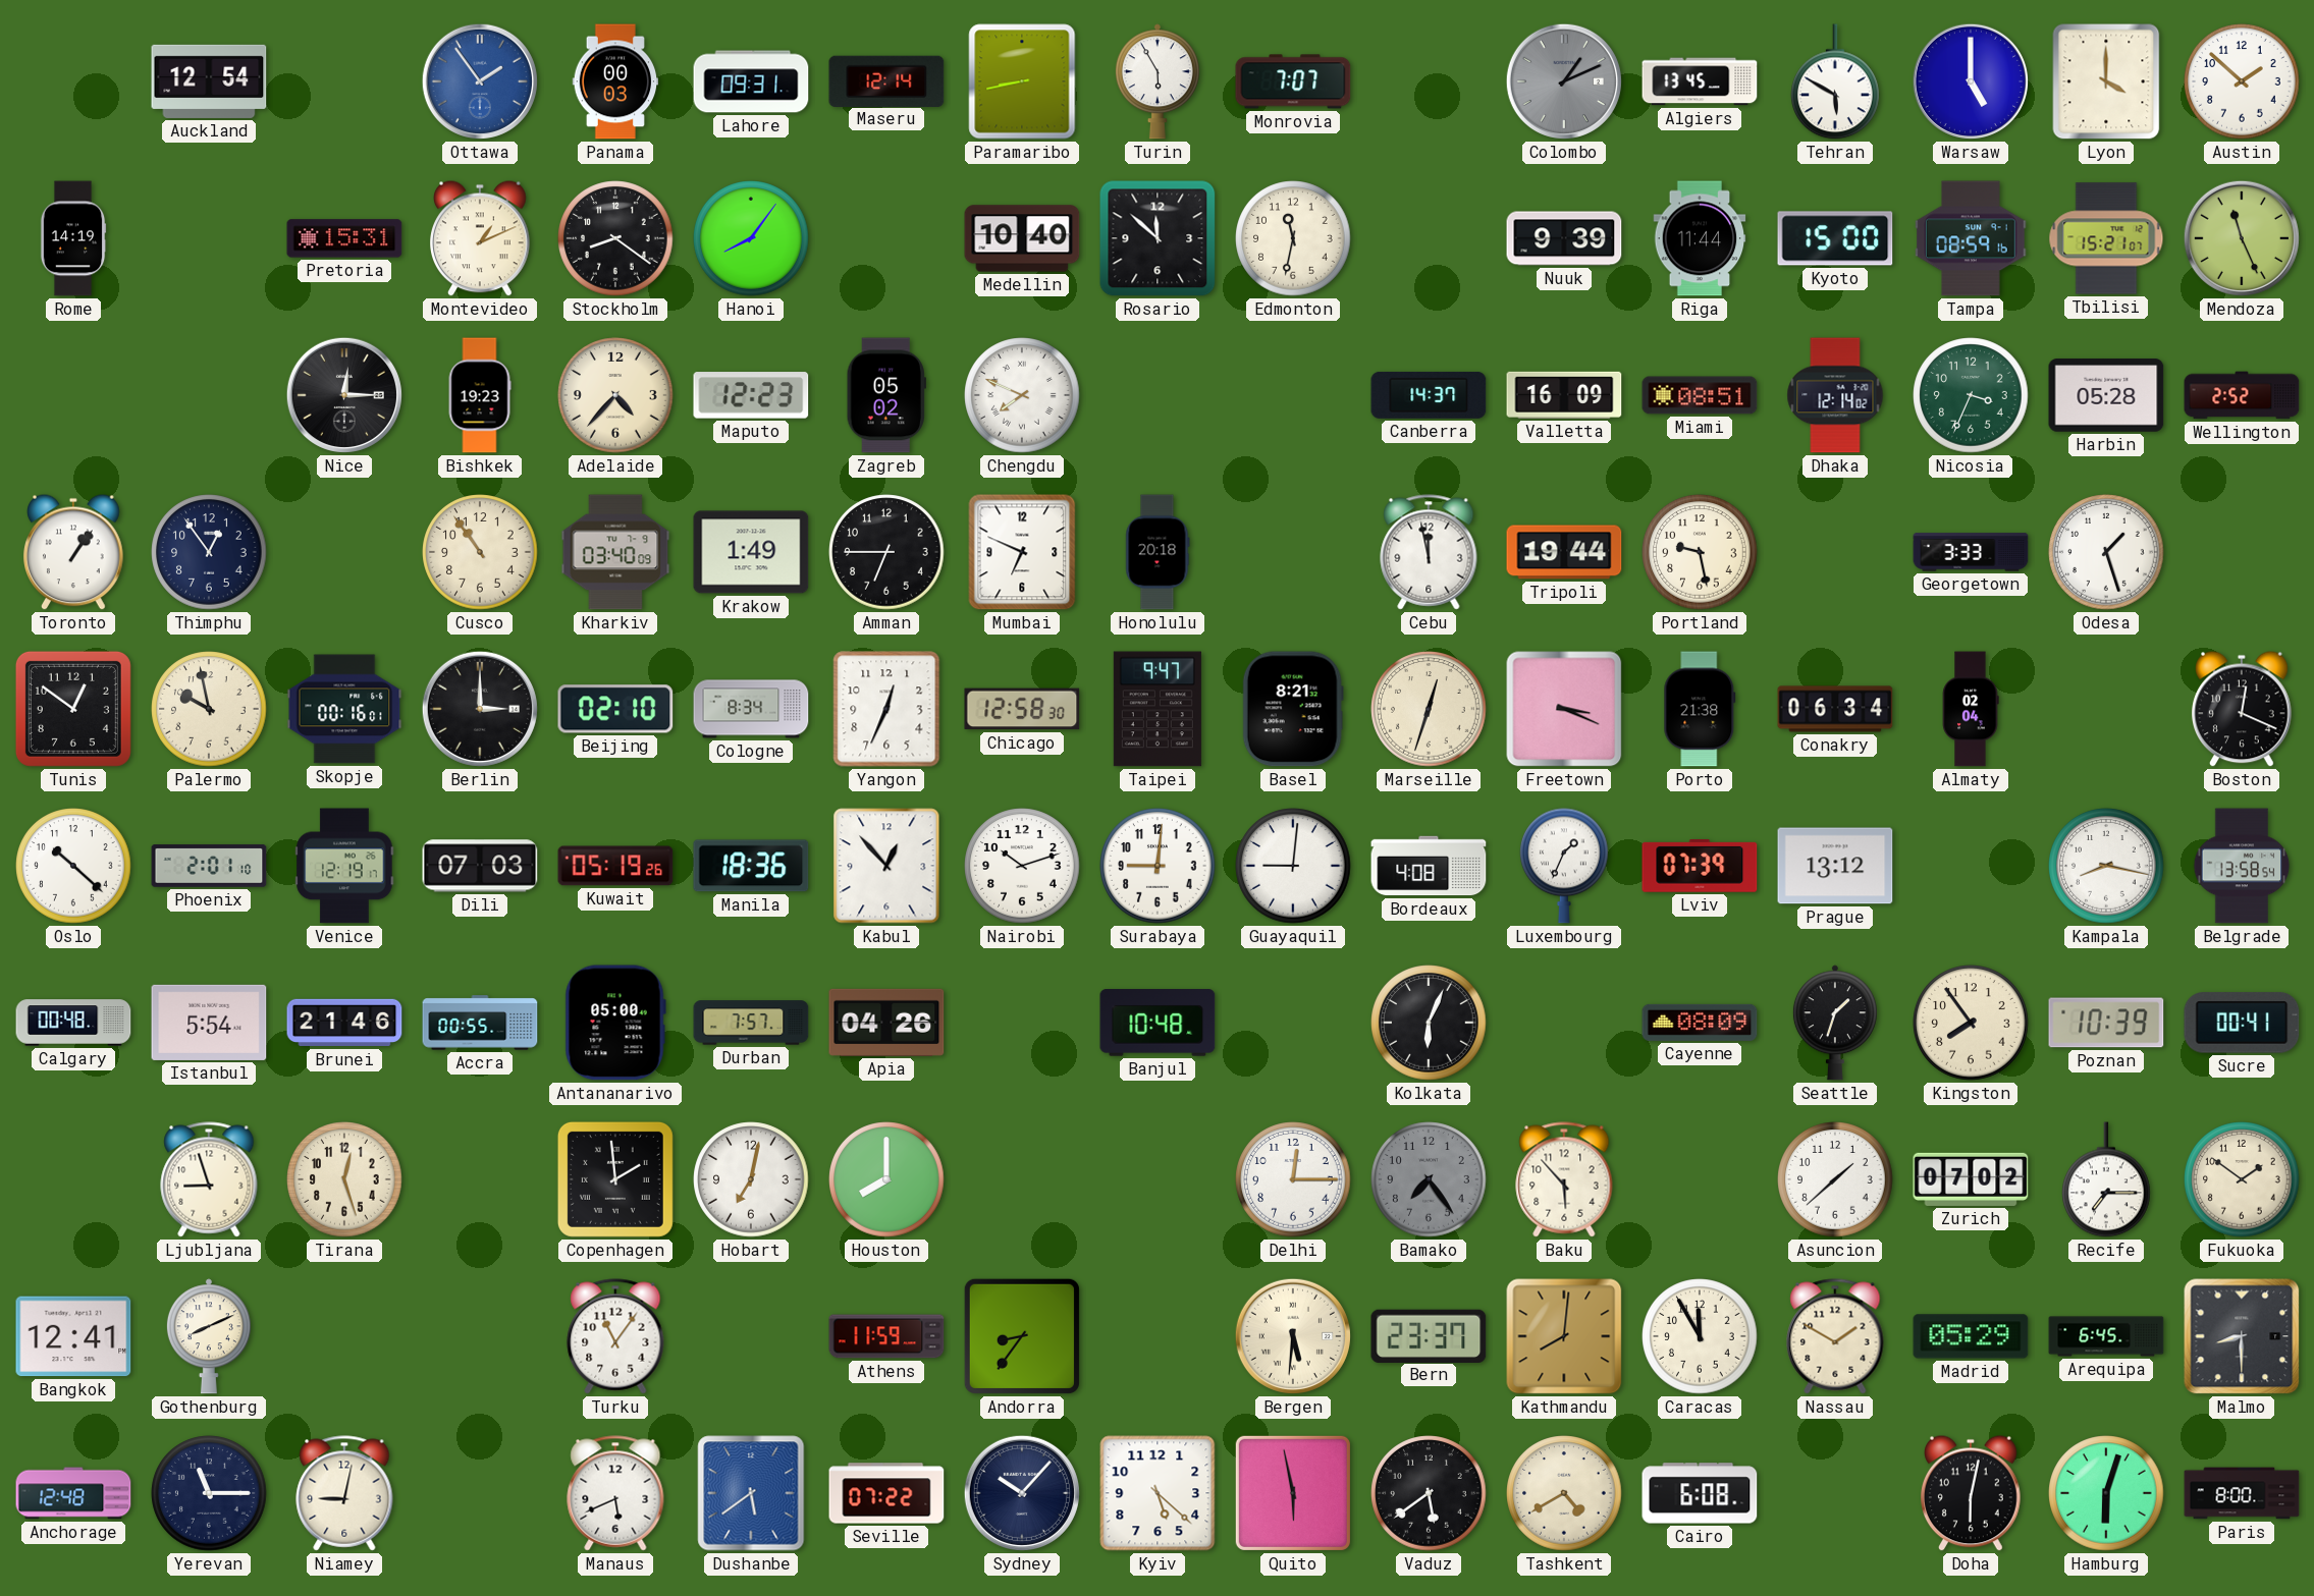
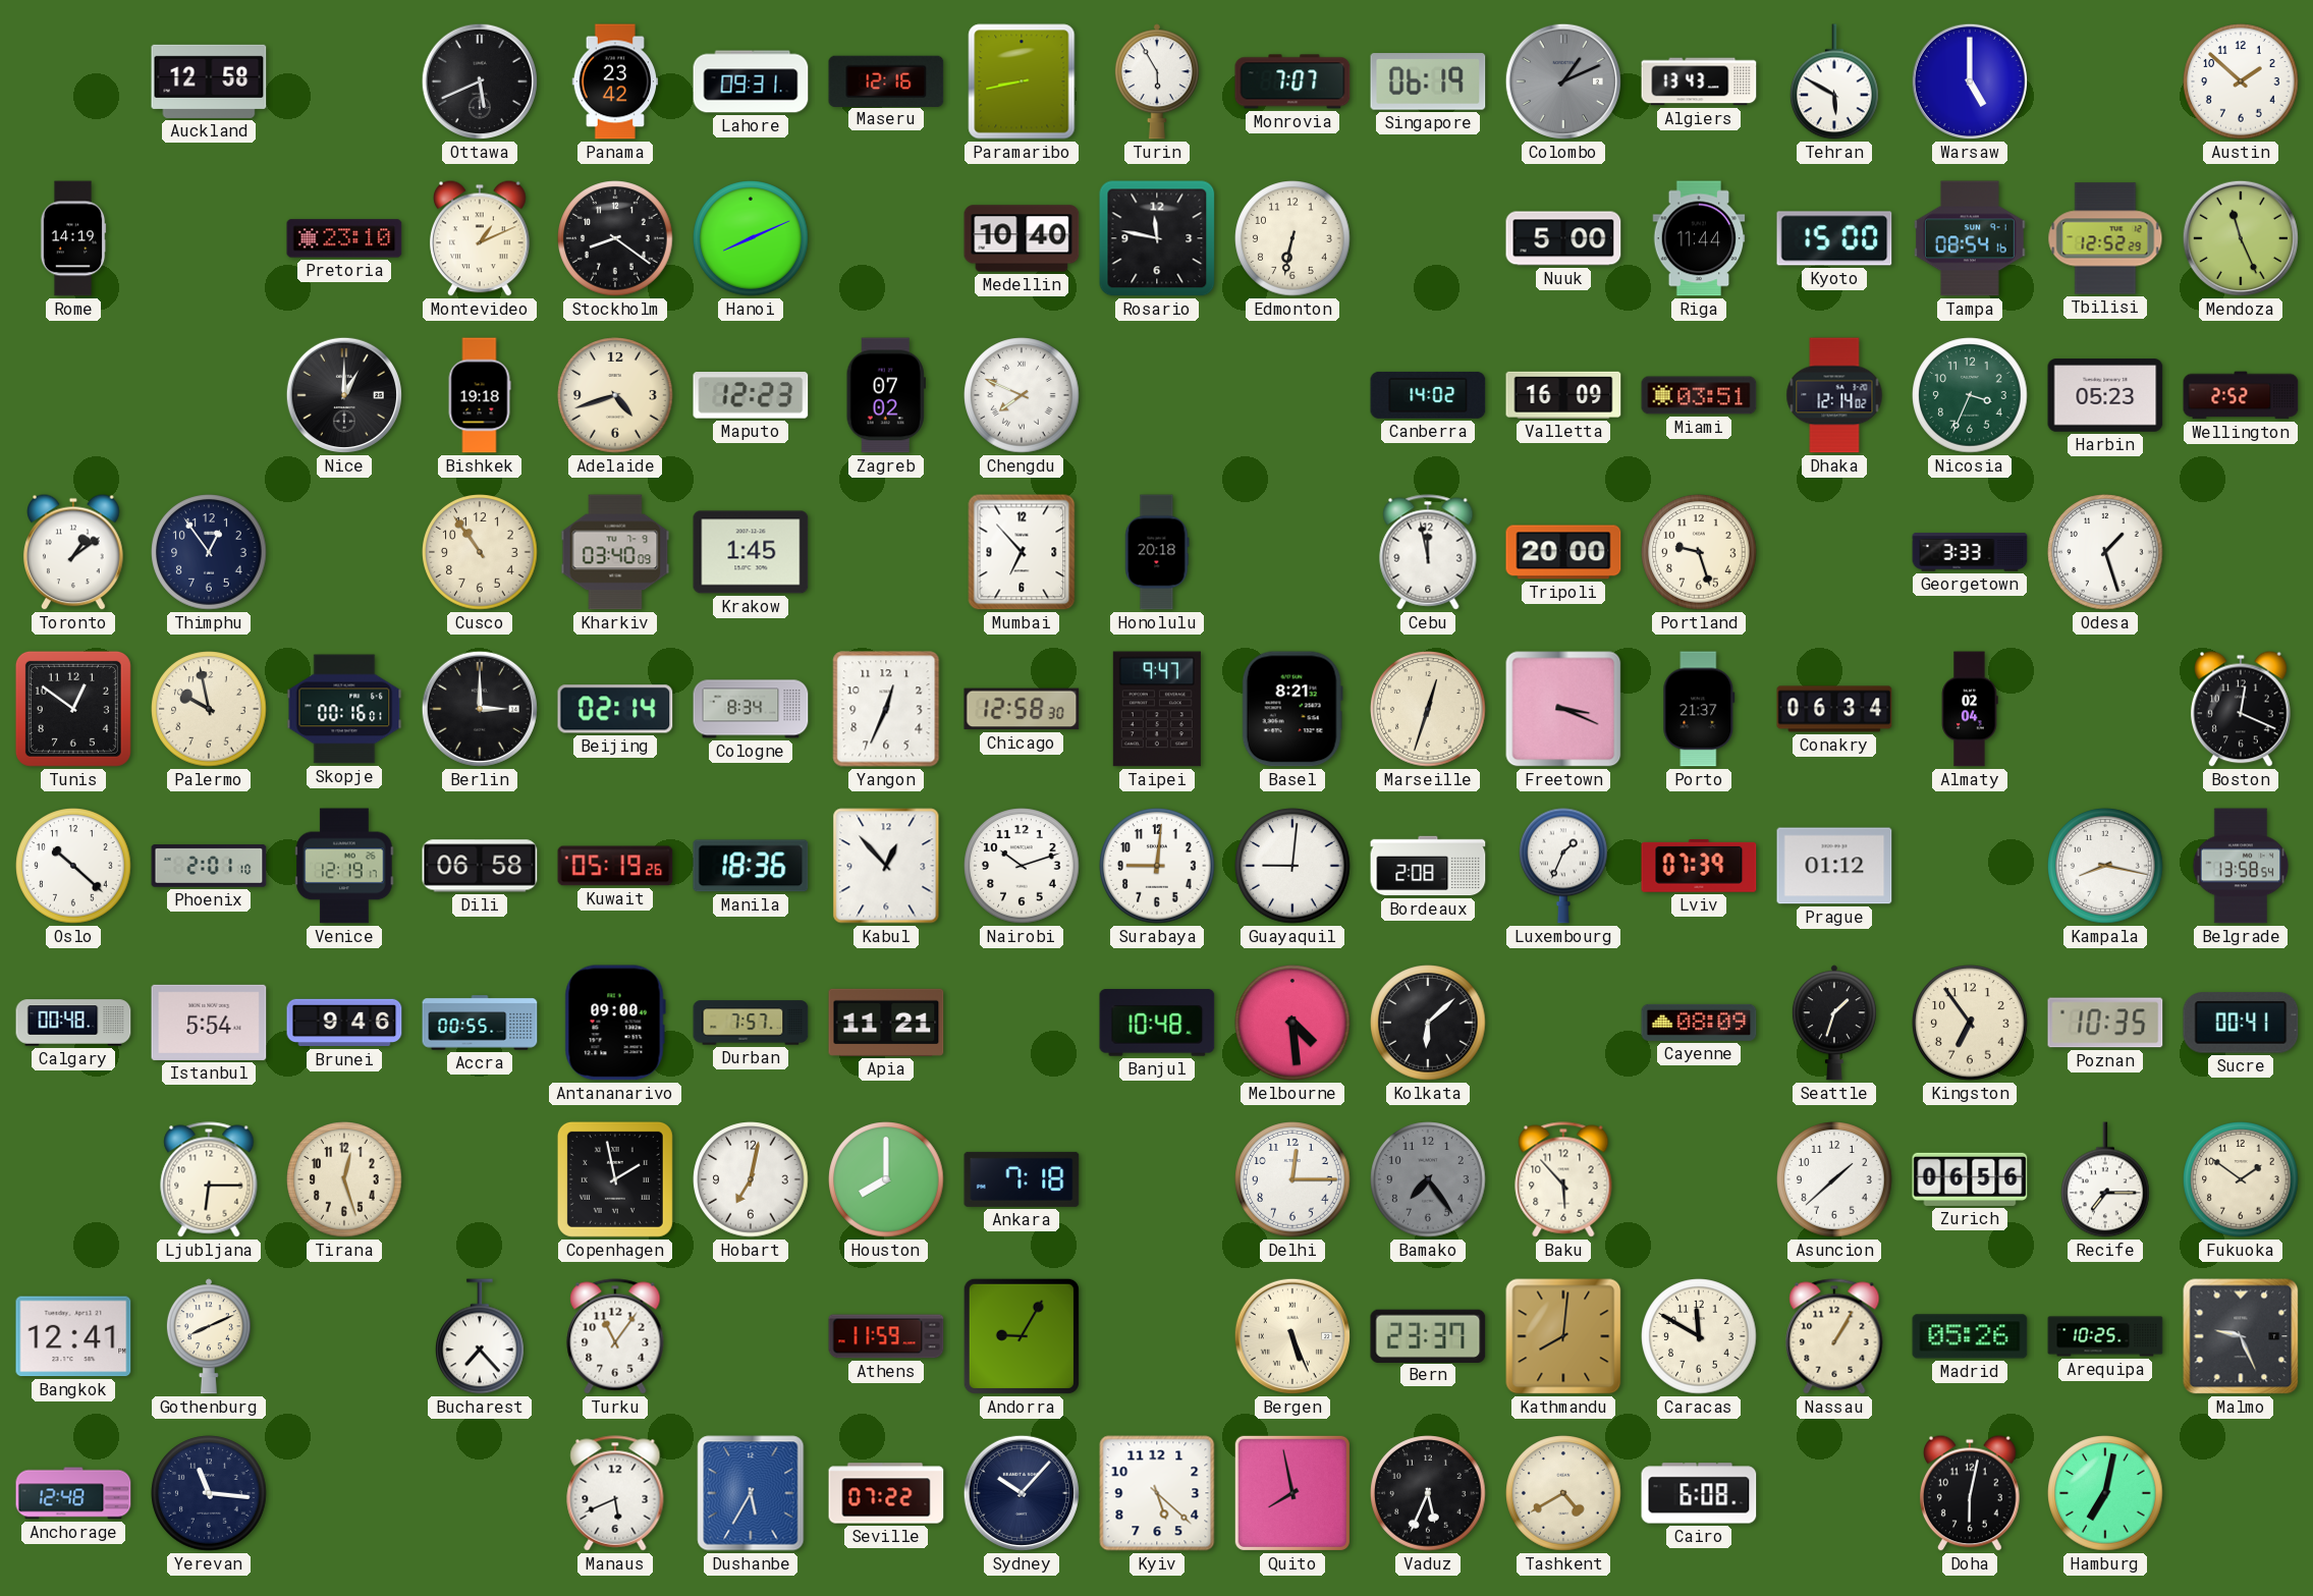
Auckland: 12:54 -> 12:58
Ottawa: 1:54 -> 5:41
Ottawa dial: blue -> black
Panama: 00:03 -> 23:42
Maseru: 12:14 -> 12:16
Singapore: none -> 06:19
Algiers: 13:45 -> 13:43
Lyon: 4:00 -> none
Pretoria: 15:31 -> 23:10
Hanoi: 8:06 -> 8:11
Rosario: 11:52 -> 11:47
Edmonton: 11:32 -> 6:32
Nuuk: 9:39 -> 5:00
Tampa: 08:59 -> 08:54
Tbilisi: 15:21 -> 12:52
Nice: 12:15 -> 1:00
Bishkek: 19:23 -> 19:18
Adelaide: 4:37 -> 4:42
Zagreb: 05:02 -> 07:02
Canberra: 14:37 -> 14:02
Miami: 08:51 -> 03:51
Harbin: 05:28 -> 05:23
Toronto: 1:06 -> 1:09
Krakow: 1:49 -> 1:45
Amman: 6:45 -> none
Mumbai: 6:49 -> 6:53
Tripoli: 19:44 -> 20:00
Portland: 9:28 -> 9:27
Beijing: 02:10 -> 02:14
Porto: 21:38 -> 21:37
Dili: 07:03 -> 06:58
Bordeaux: 4:08 -> 2:08
Prague: 13:12 -> 01:12
Brunei: 21:46 -> 9:46
Antananarivo: 05:00 -> 09:00
Apia: 04:26 -> 11:21
Melbourne: none -> 4:29
Kolkata: 6:04 -> 6:08
Kingston: 7:54 -> 6:54
Poznan: 10:39 -> 10:35
Ljubljana: 8:57 -> 6:15
Copenhagen: 1:59 -> 1:58
Ankara: none -> 7:18
Zurich: 07:02 -> 06:56
Bucharest: none -> 7:23
Andorra: 8:36 -> 9:05
Bergen: 5:31 -> 5:26
Caracas: 11:55 -> 11:50
Nassau: 1:50 -> 1:05
Madrid: 05:29 -> 05:26
Arequipa: 6:45 -> 10:25
Malmo: 8:30 -> 9:26
Yerevan: 11:15 -> 11:16
Niamey: 9:02 -> none
Dushanbe: 5:39 -> 5:35
Quito: 5:58 -> 7:58
Vaduz: 5:39 -> 5:34
Hamburg: 6:03 -> 7:02
Paris: 8:00 -> none
